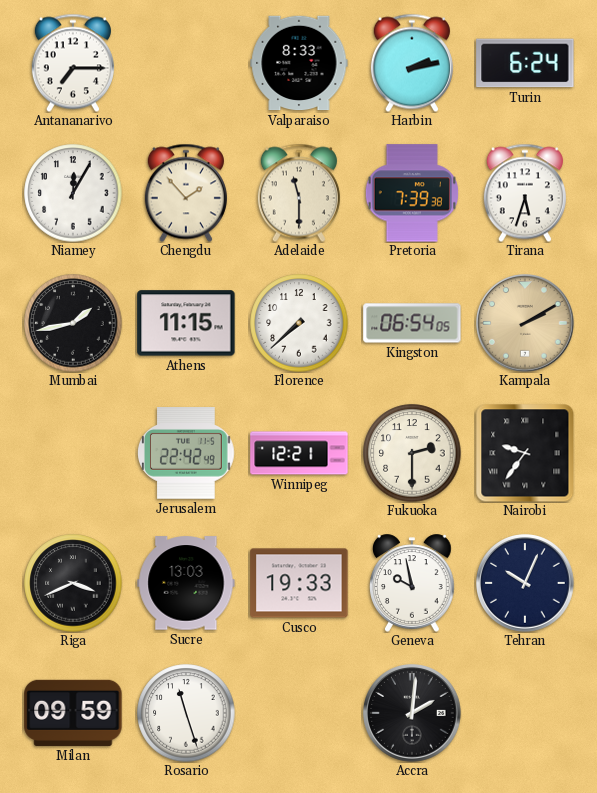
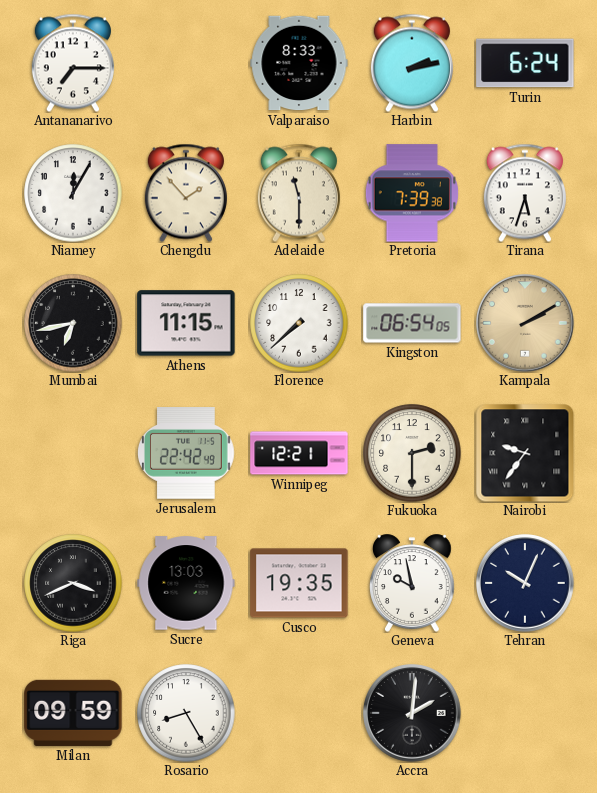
Mumbai: 1:43 -> 6:43
Cusco: 19:33 -> 19:35
Rosario: 11:27 -> 8:25
